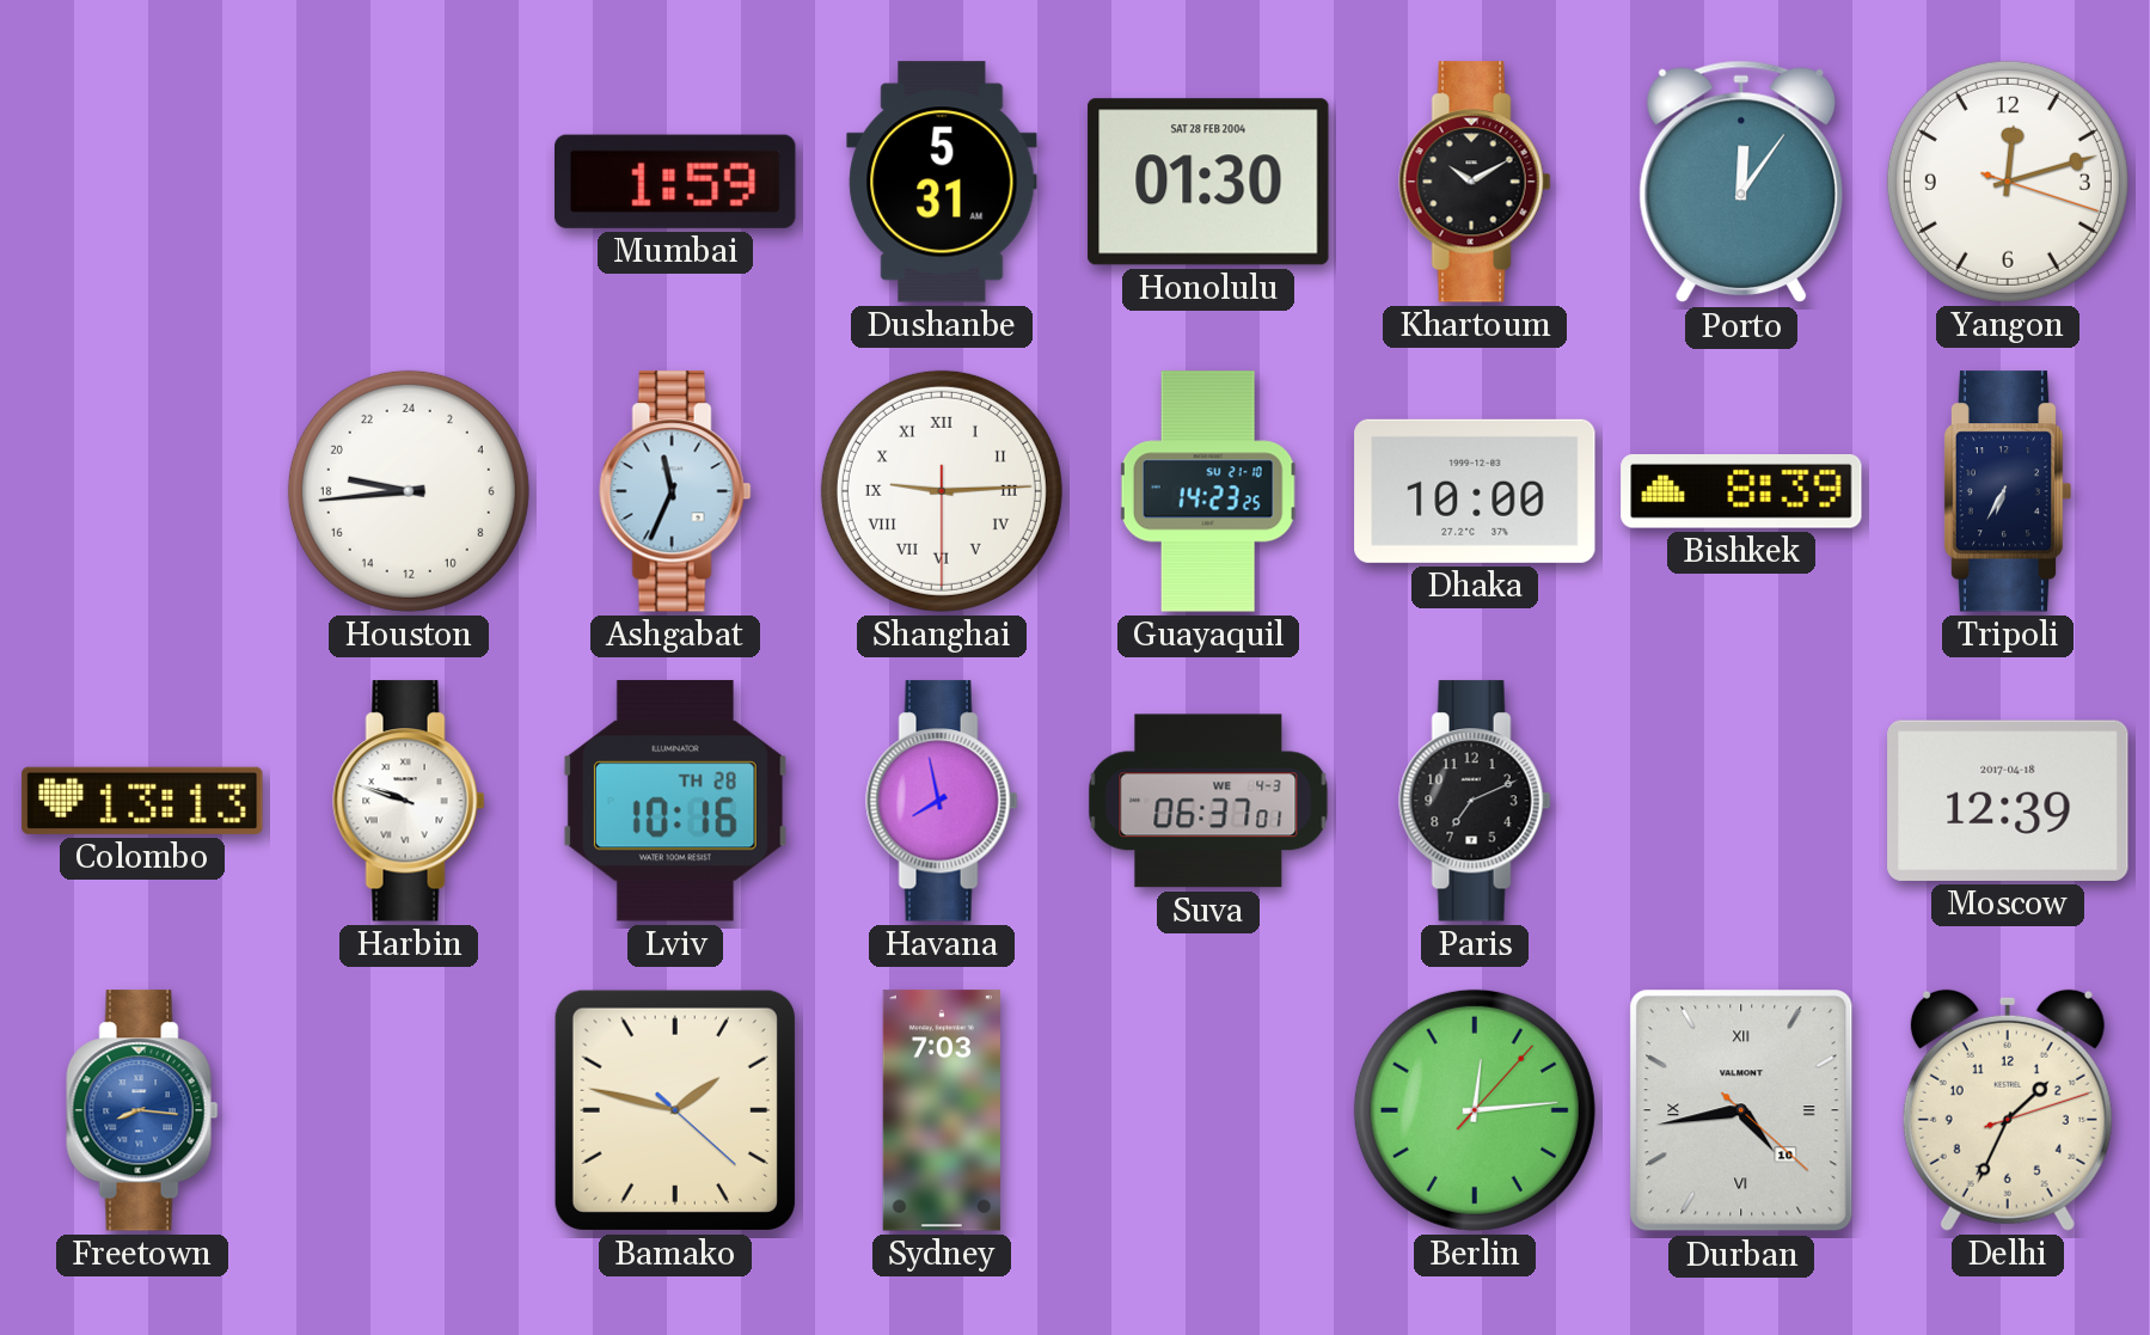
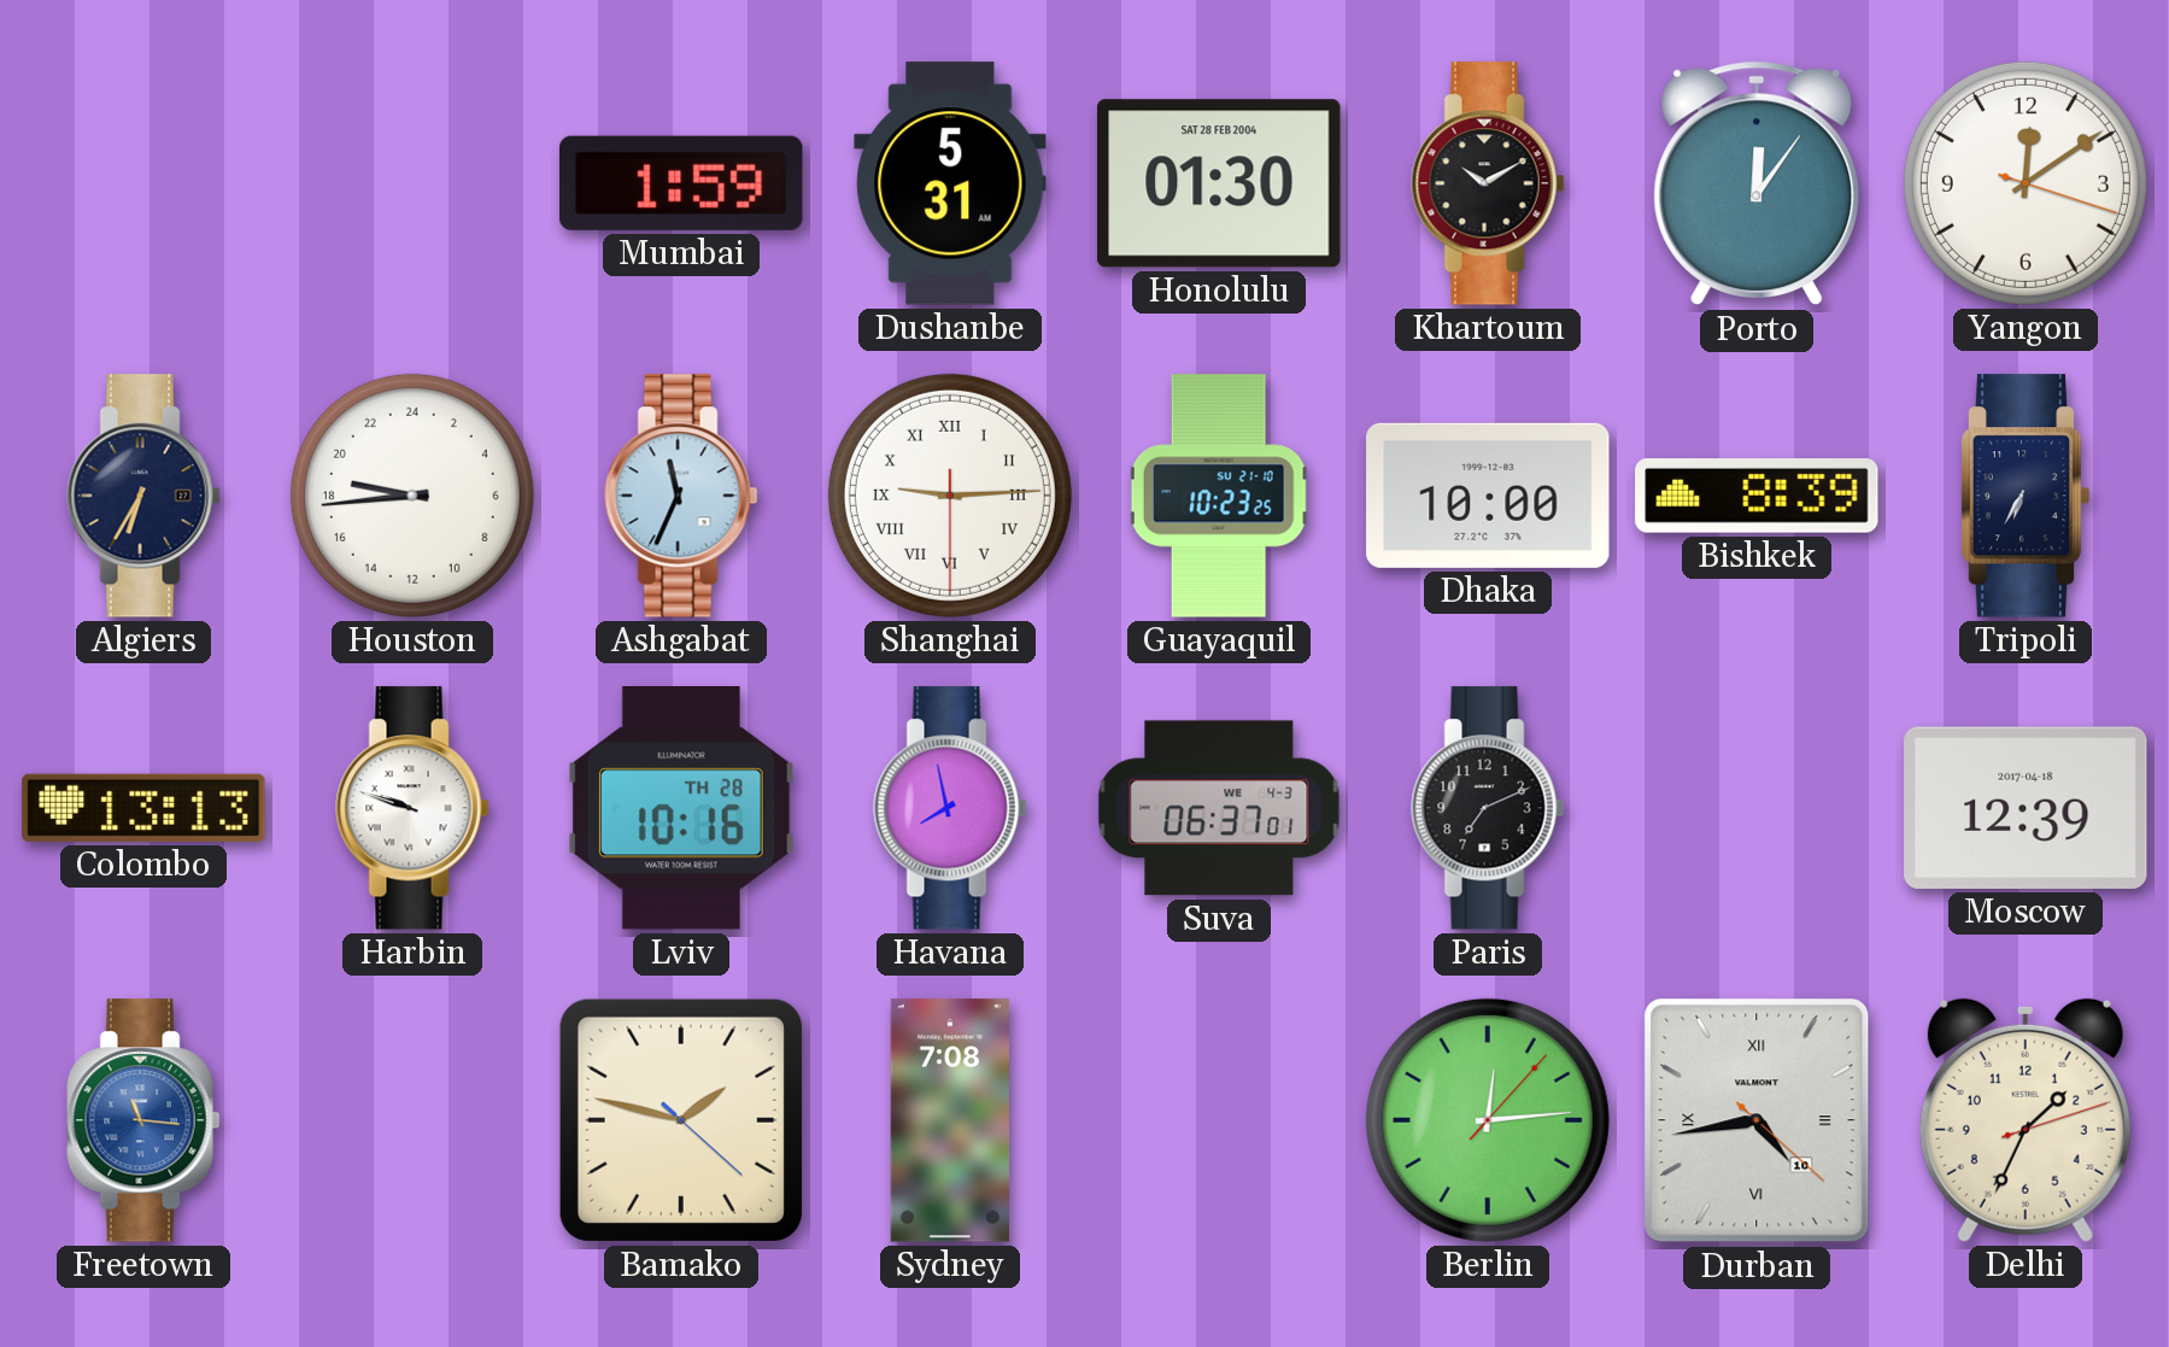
Yangon: 12:12 -> 12:09
Algiers: none -> 6:35
Guayaquil: 14:23 -> 10:23
Freetown: 8:16 -> 11:16
Sydney: 7:03 -> 7:08
